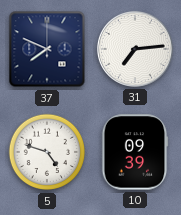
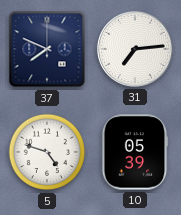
10: 09:39 -> 05:39
